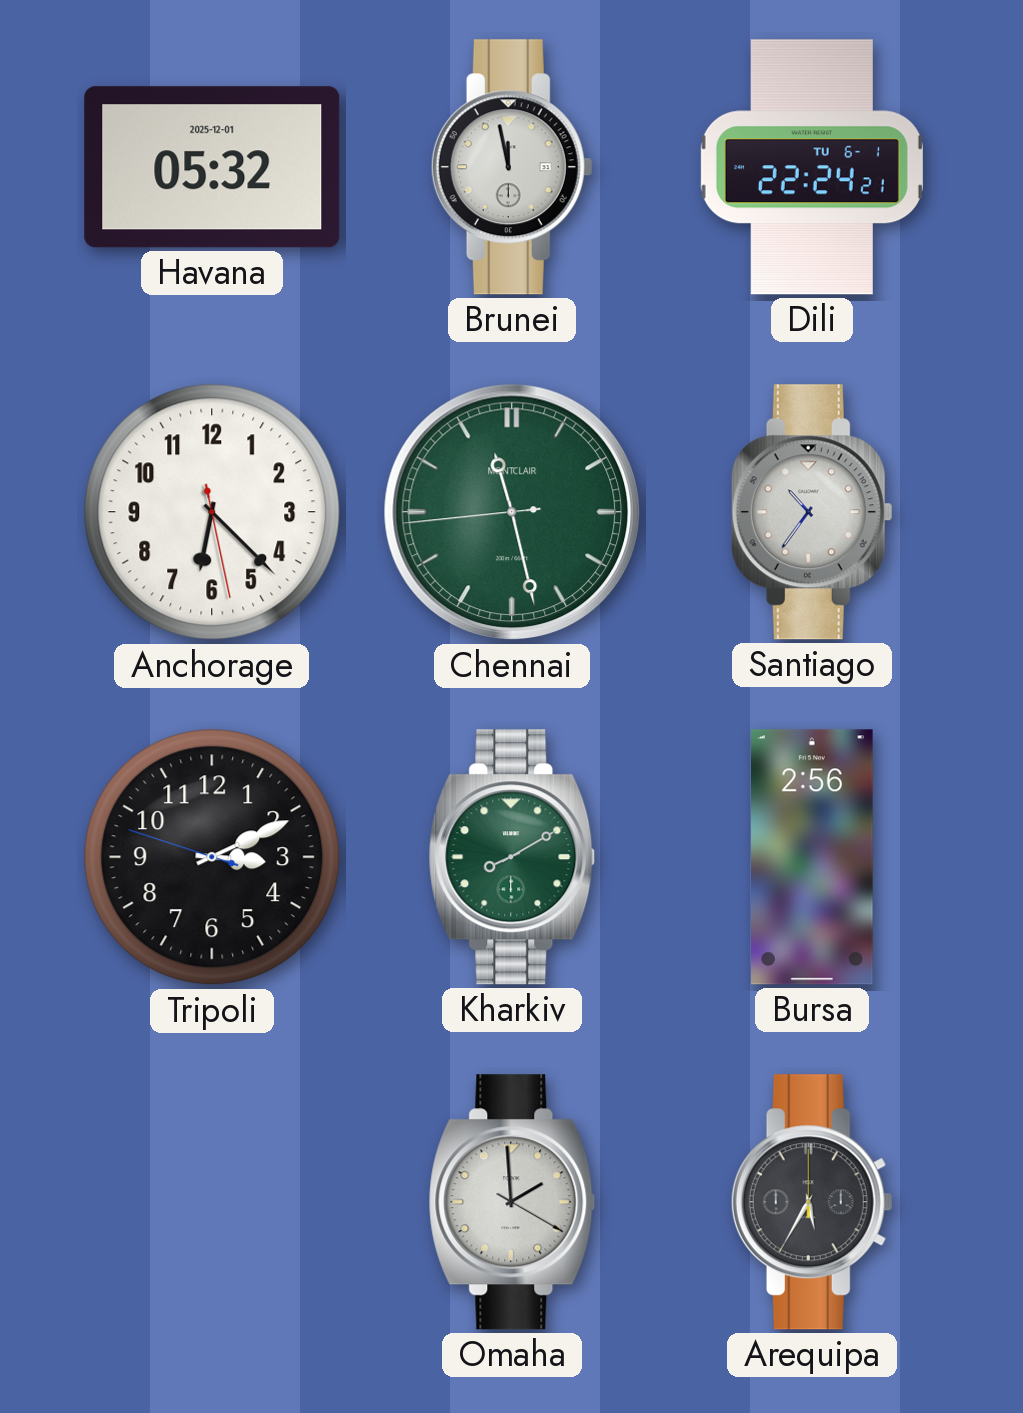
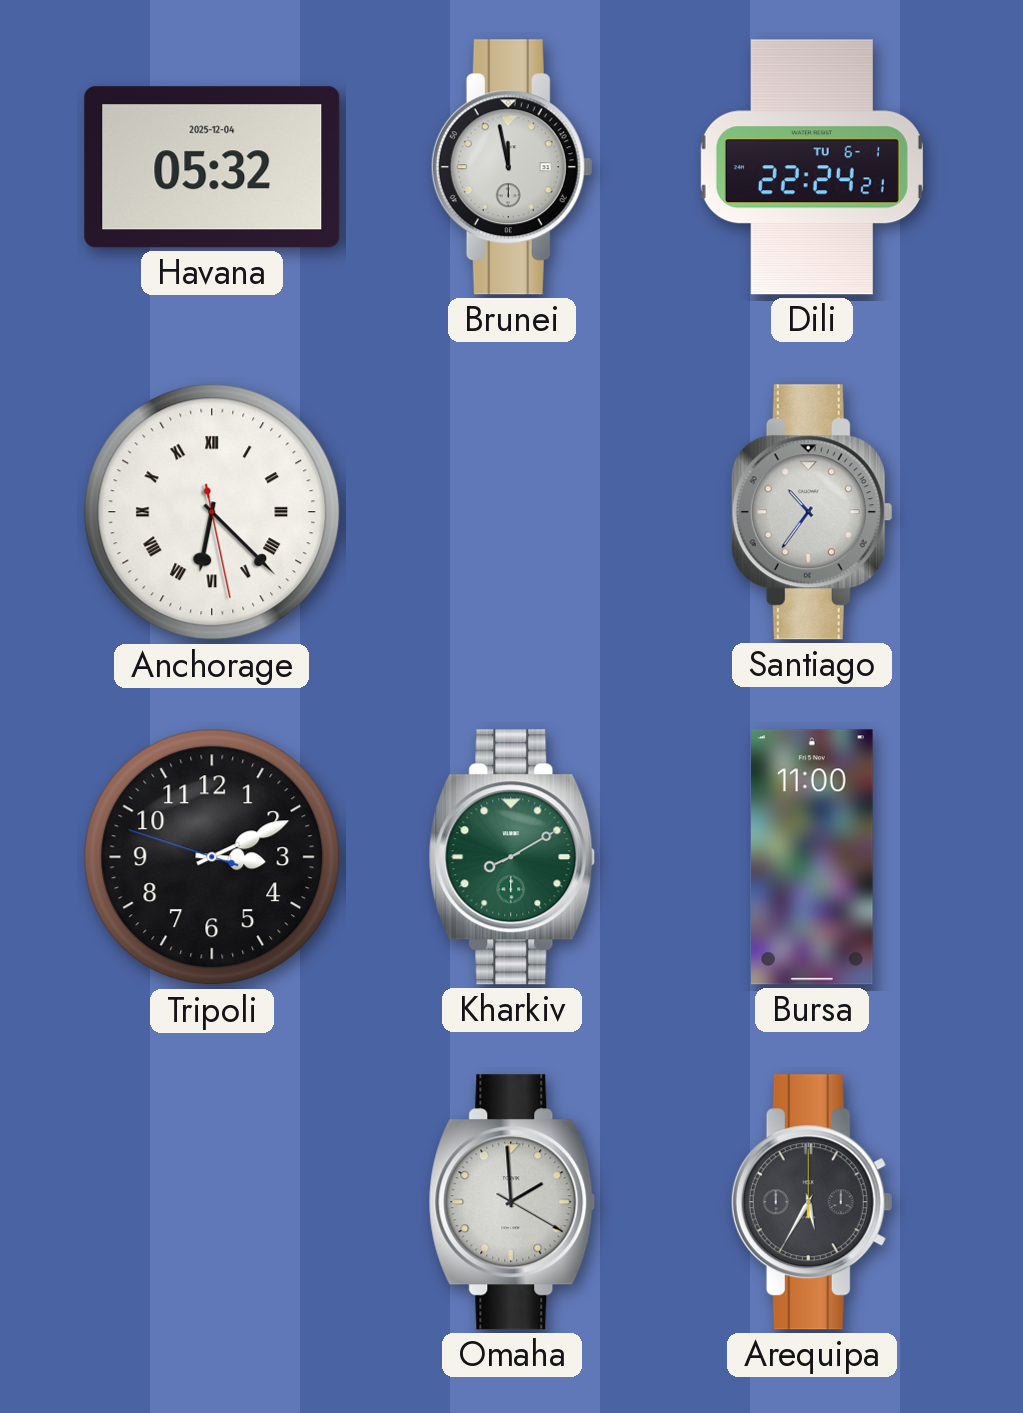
Havana date: 2025-12-01 -> 2025-12-04
Anchorage numerals: Arabic -> Roman
Chennai: 11:27 -> none
Bursa: 2:56 -> 11:00
